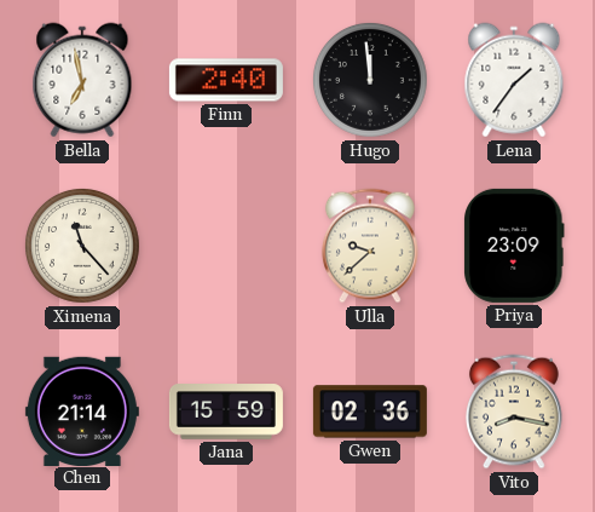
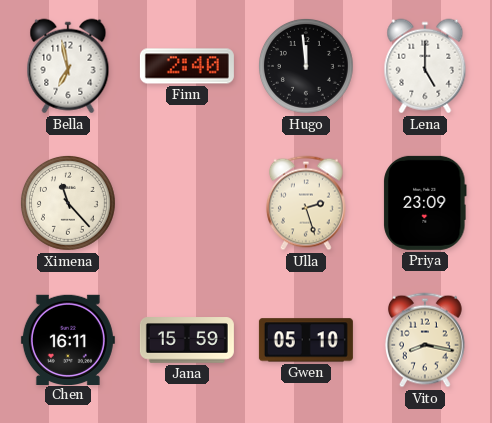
Lena: 1:36 -> 5:00
Ulla: 9:38 -> 2:27
Chen: 21:14 -> 16:11
Gwen: 02:36 -> 05:10
